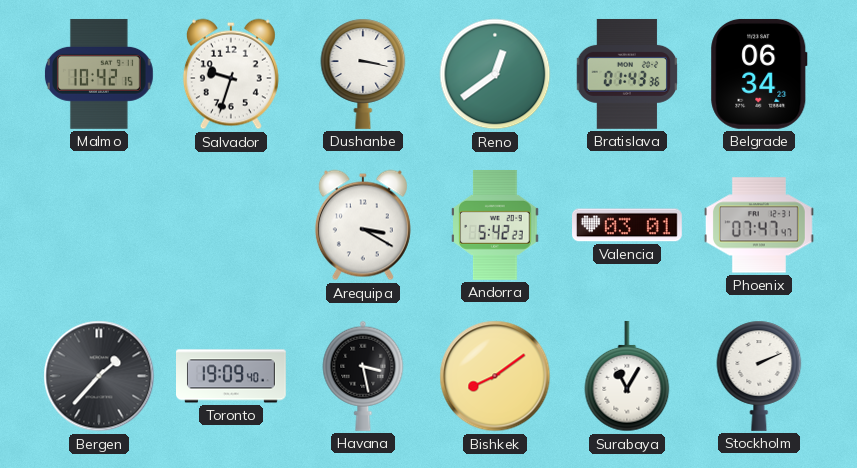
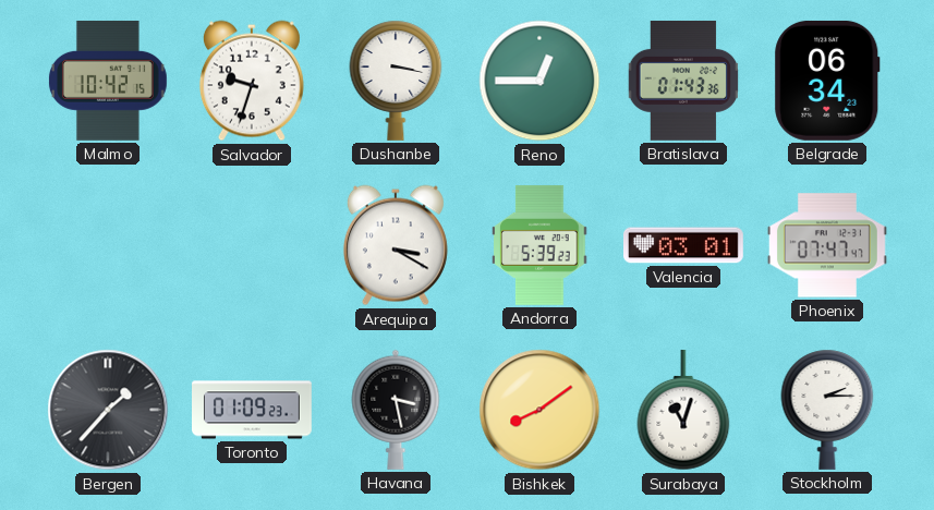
Reno: 12:39 -> 12:45
Andorra: 5:42 -> 5:39
Toronto: 19:09 -> 01:09
Surabaya: 11:05 -> 11:03
Stockholm: 2:11 -> 2:15
